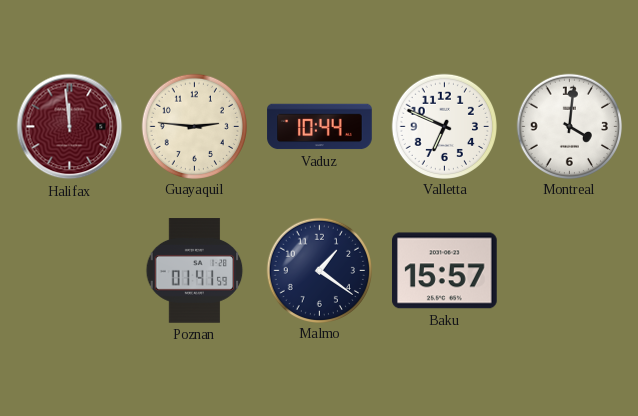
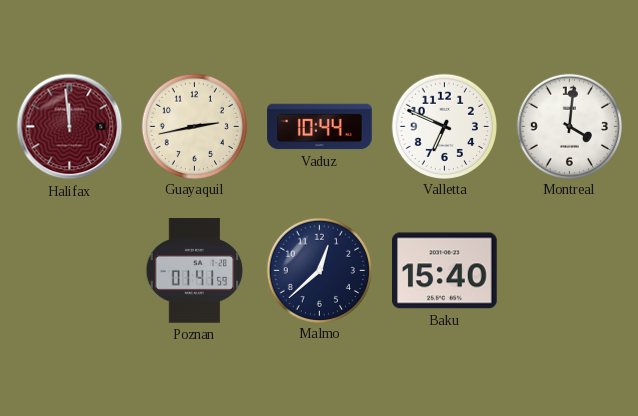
Guayaquil: 2:46 -> 2:43
Malmo: 1:21 -> 12:38
Baku: 15:57 -> 15:40
